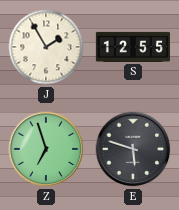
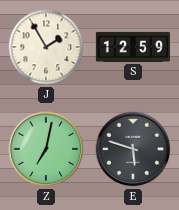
S: 12:55 -> 12:59
Z: 6:57 -> 7:02
